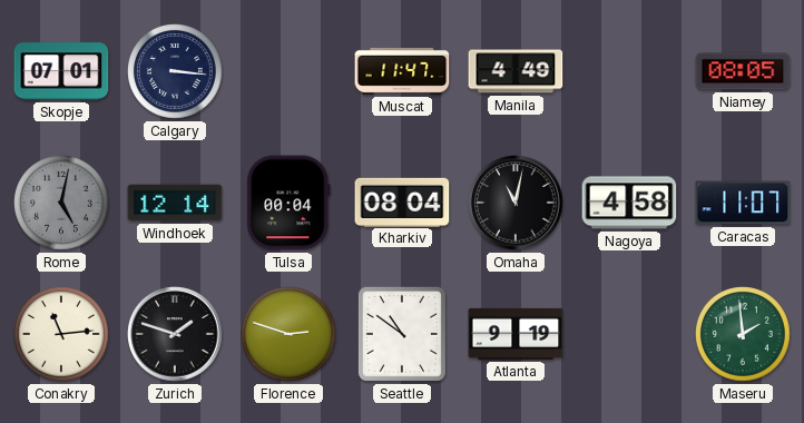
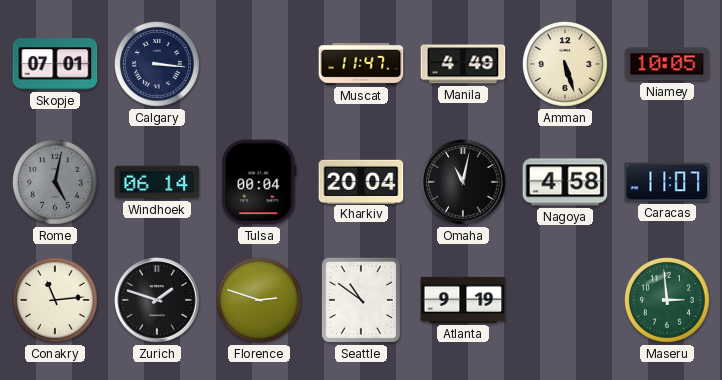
Amman: none -> 5:27
Niamey: 08:05 -> 10:05
Windhoek: 12:14 -> 06:14
Kharkiv: 08:04 -> 20:04
Maseru: 1:59 -> 2:59
